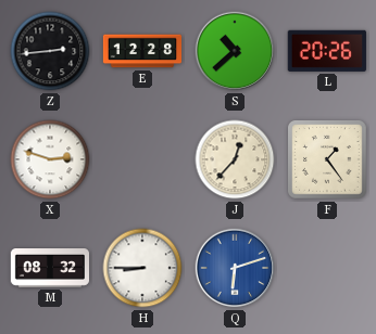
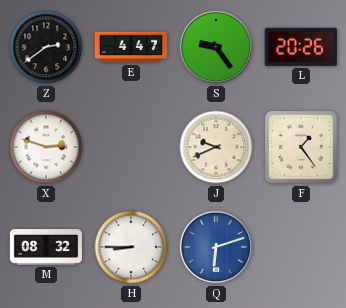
Z: 2:44 -> 2:39
E: 12:28 -> 4:47
S: 10:38 -> 9:24
J: 12:37 -> 9:41
